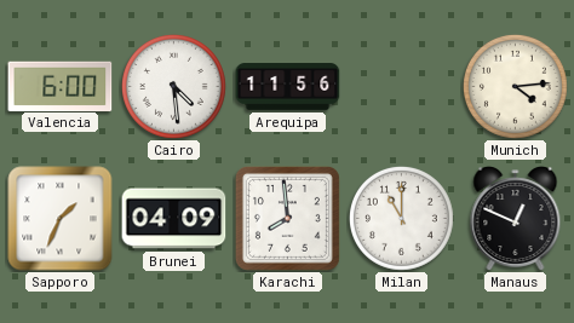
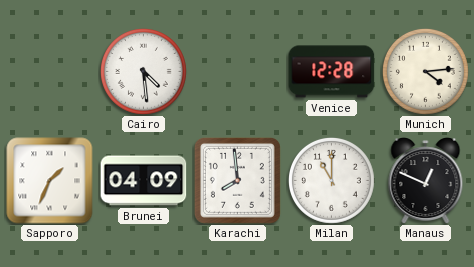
Valencia: 6:00 -> none
Arequipa: 11:56 -> none
Venice: none -> 12:28
